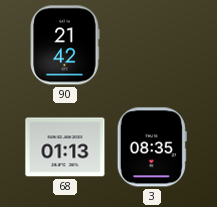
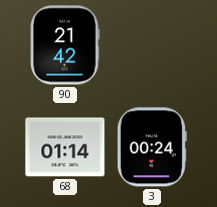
68: 01:13 -> 01:14
3: 08:35 -> 00:24
